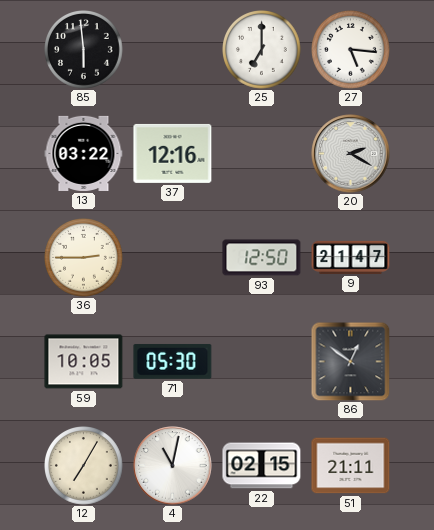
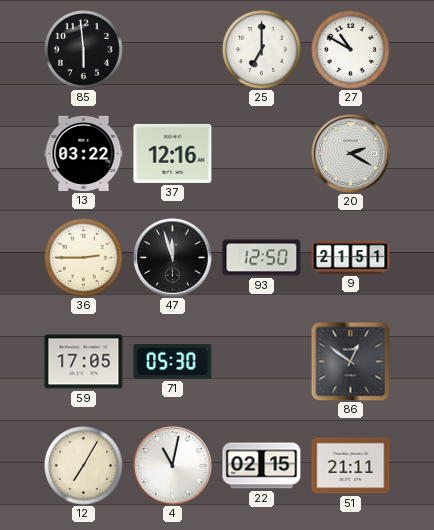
27: 5:16 -> 10:50
47: none -> 11:57
9: 21:47 -> 21:51
59: 10:05 -> 17:05
